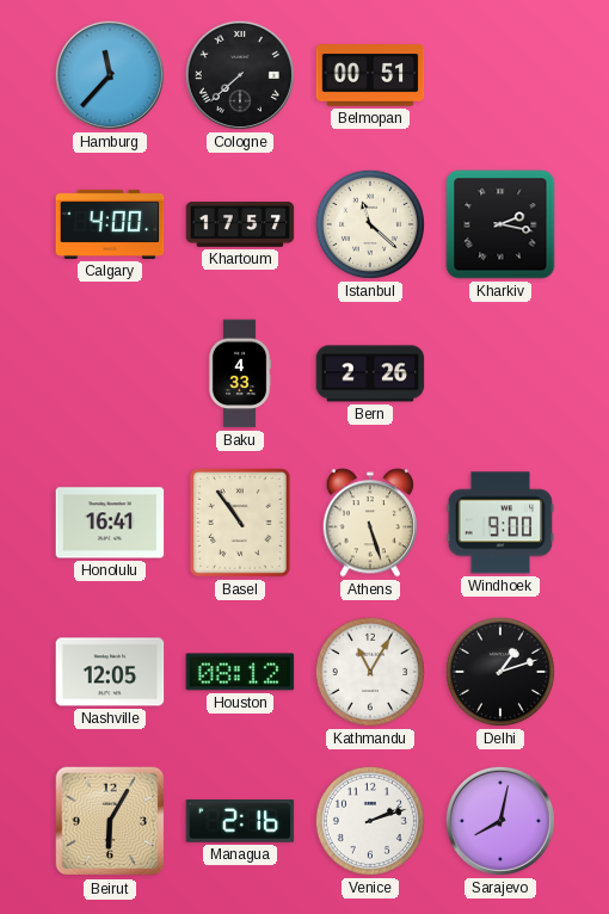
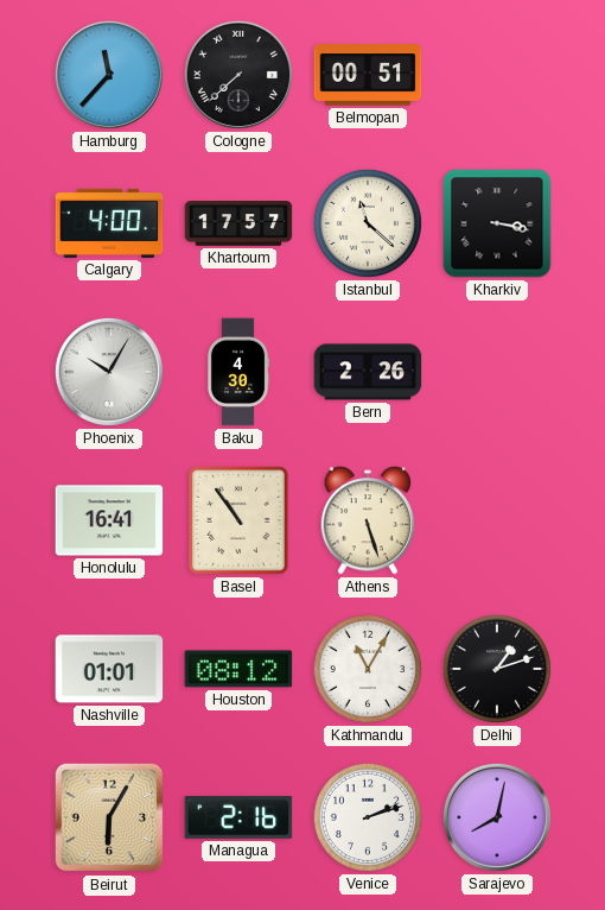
Kharkiv: 2:17 -> 3:17
Phoenix: none -> 10:05
Baku: 4:33 -> 4:30
Windhoek: 9:00 -> none
Nashville: 12:05 -> 01:01
